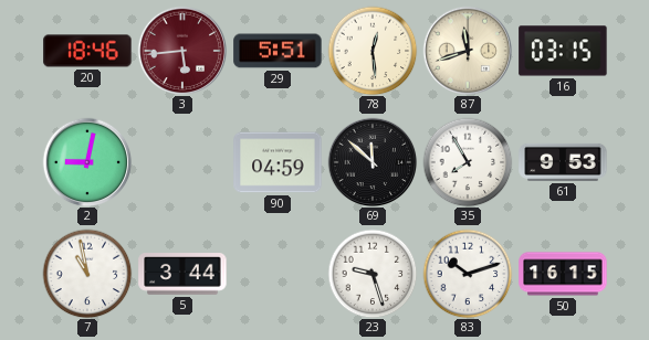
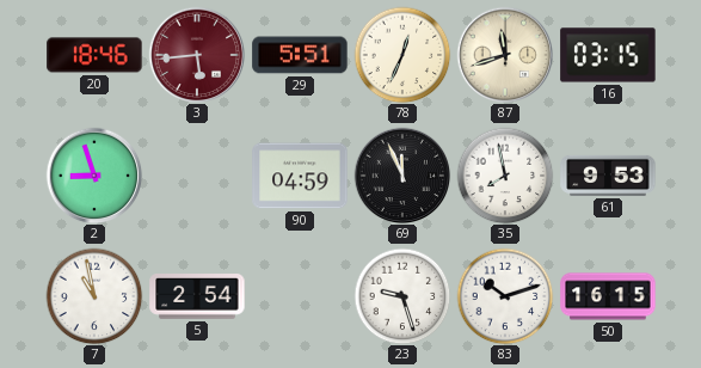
78: 12:29 -> 12:34
2: 9:02 -> 8:57
69: 11:52 -> 11:56
35: 7:55 -> 7:58
5: 3:44 -> 2:54
